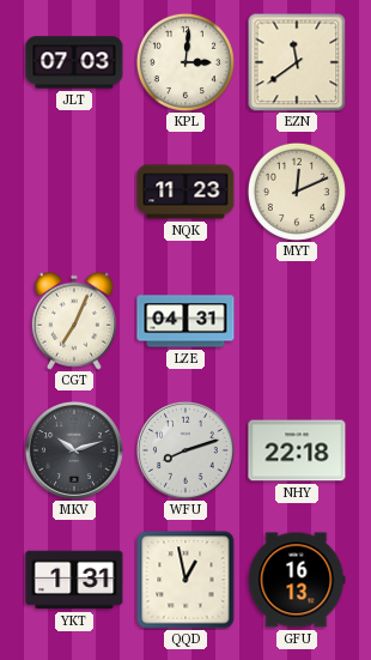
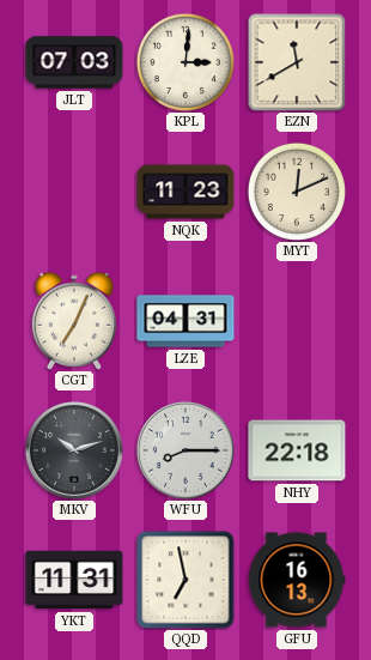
EZN: 11:39 -> 11:40
WFU: 8:12 -> 8:15
YKT: 1:31 -> 11:31
QQD: 12:58 -> 6:58
